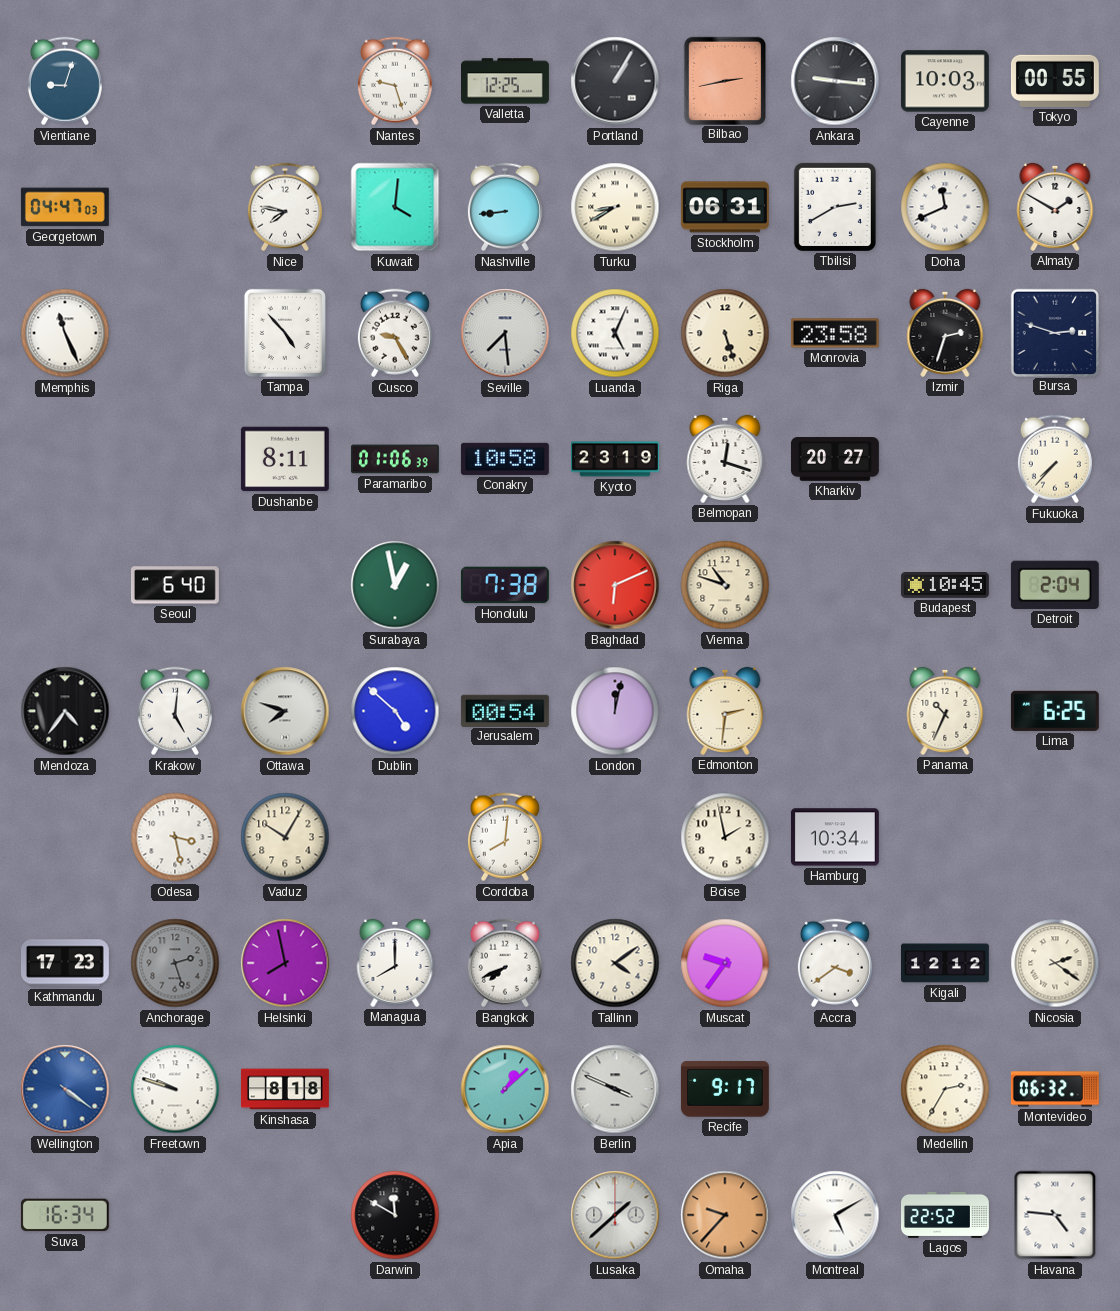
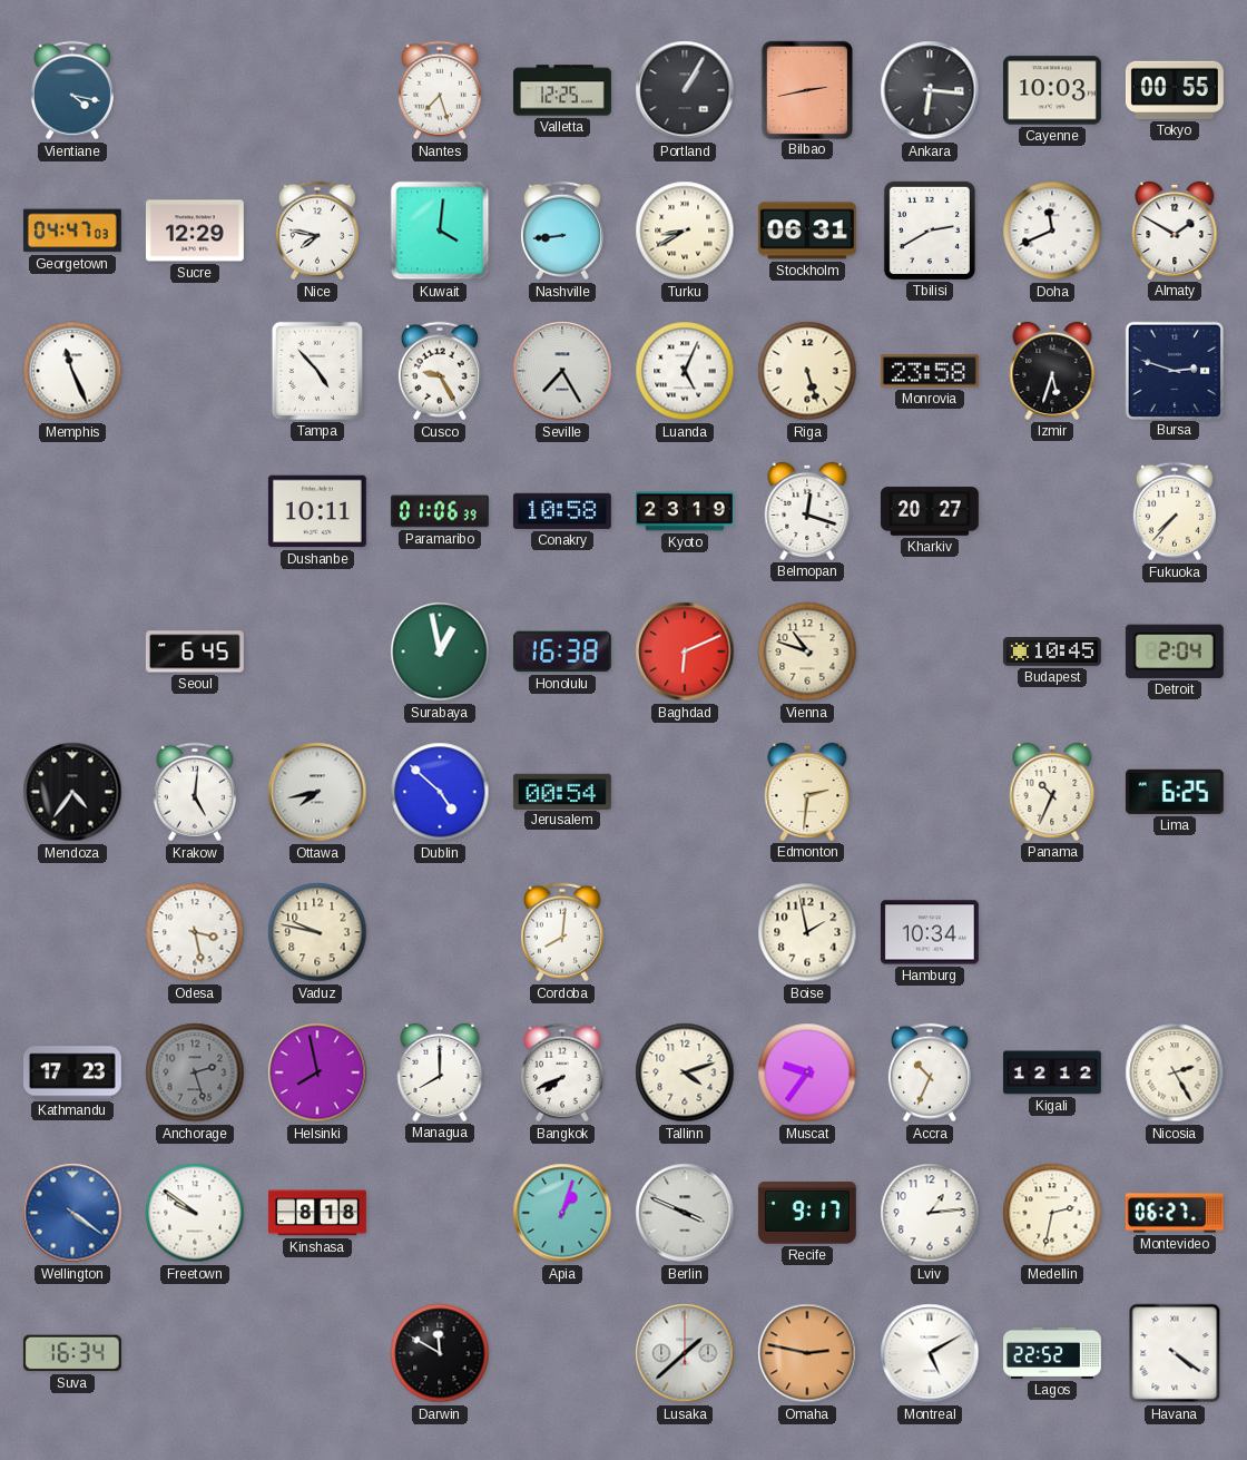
Vientiane: 9:03 -> 4:17
Nantes: 9:27 -> 7:27
Ankara: 9:16 -> 6:16
Sucre: none -> 12:29
Seville: 7:29 -> 7:25
Izmir: 2:33 -> 5:33
Dushanbe: 8:11 -> 10:11
Seoul: 6:40 -> 6:45
Honolulu: 7:38 -> 16:38
Ottawa: 7:48 -> 7:43
London: 12:02 -> none
Vaduz: 10:05 -> 9:47
Tallinn: 4:09 -> 4:12
Accra: 3:39 -> 10:34
Nicosia: 2:21 -> 2:25
Freetown: 9:48 -> 9:51
Apia: 1:08 -> 1:03
Lviv: none -> 1:14
Medellin: 2:35 -> 2:32
Montevideo: 06:32 -> 06:27
Omaha: 9:37 -> 2:47
Havana: 4:46 -> 4:21
